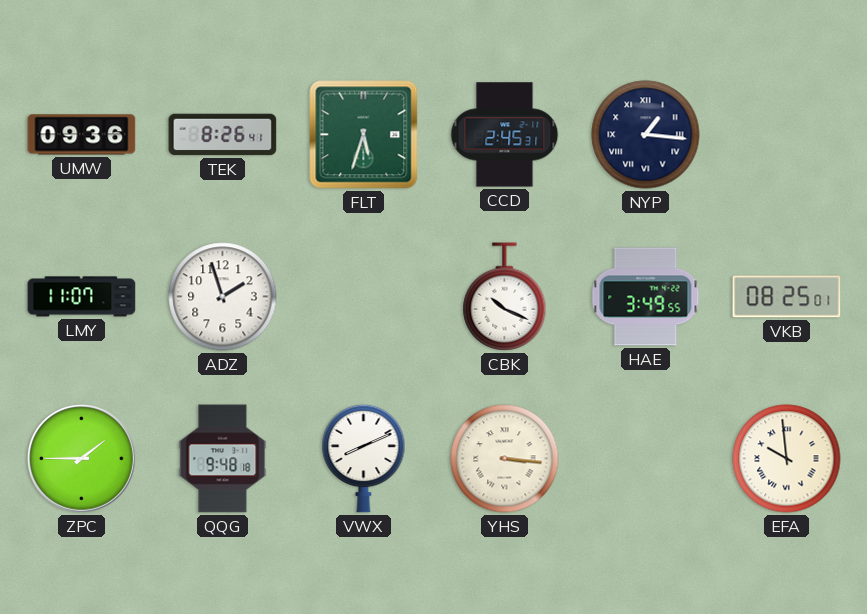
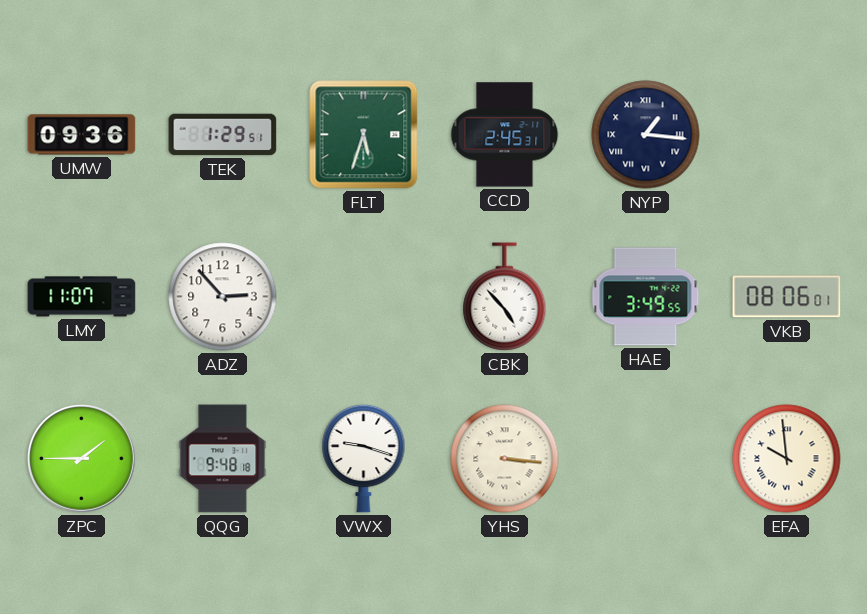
TEK: 8:26 -> 1:29
ADZ: 1:57 -> 2:53
CBK: 10:19 -> 4:53
VKB: 08:25 -> 08:06
VWX: 8:11 -> 9:18
